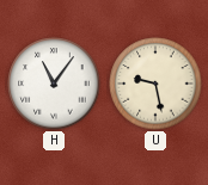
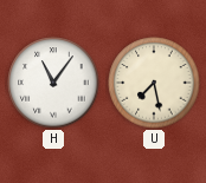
U: 9:28 -> 7:28
